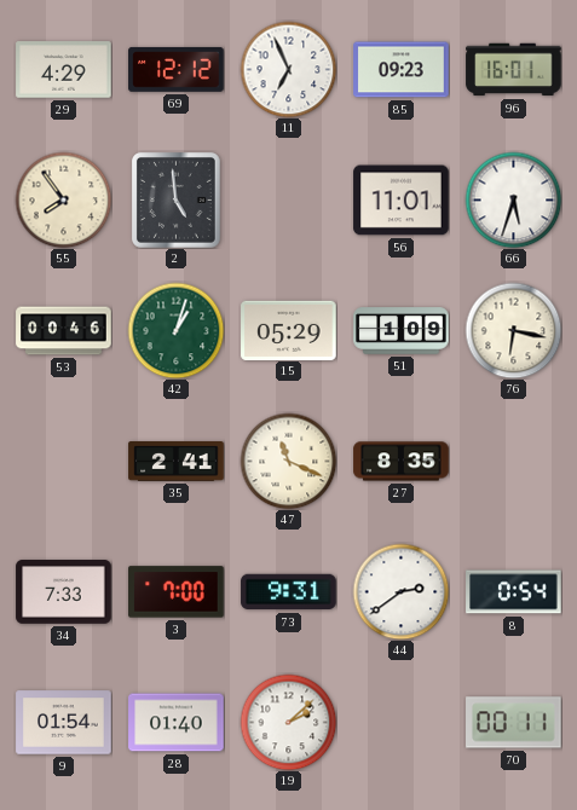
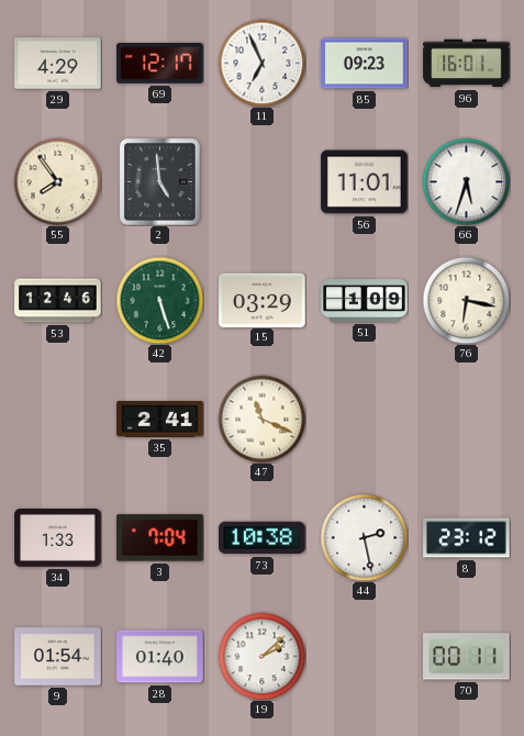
69: 12:12 -> 12:17
53: 00:46 -> 12:46
42: 1:03 -> 5:27
15: 05:29 -> 03:29
27: 8:35 -> none
34: 7:33 -> 1:33
3: 7:00 -> 7:04
73: 9:31 -> 10:38
44: 2:39 -> 2:28
8: 0:54 -> 23:12
